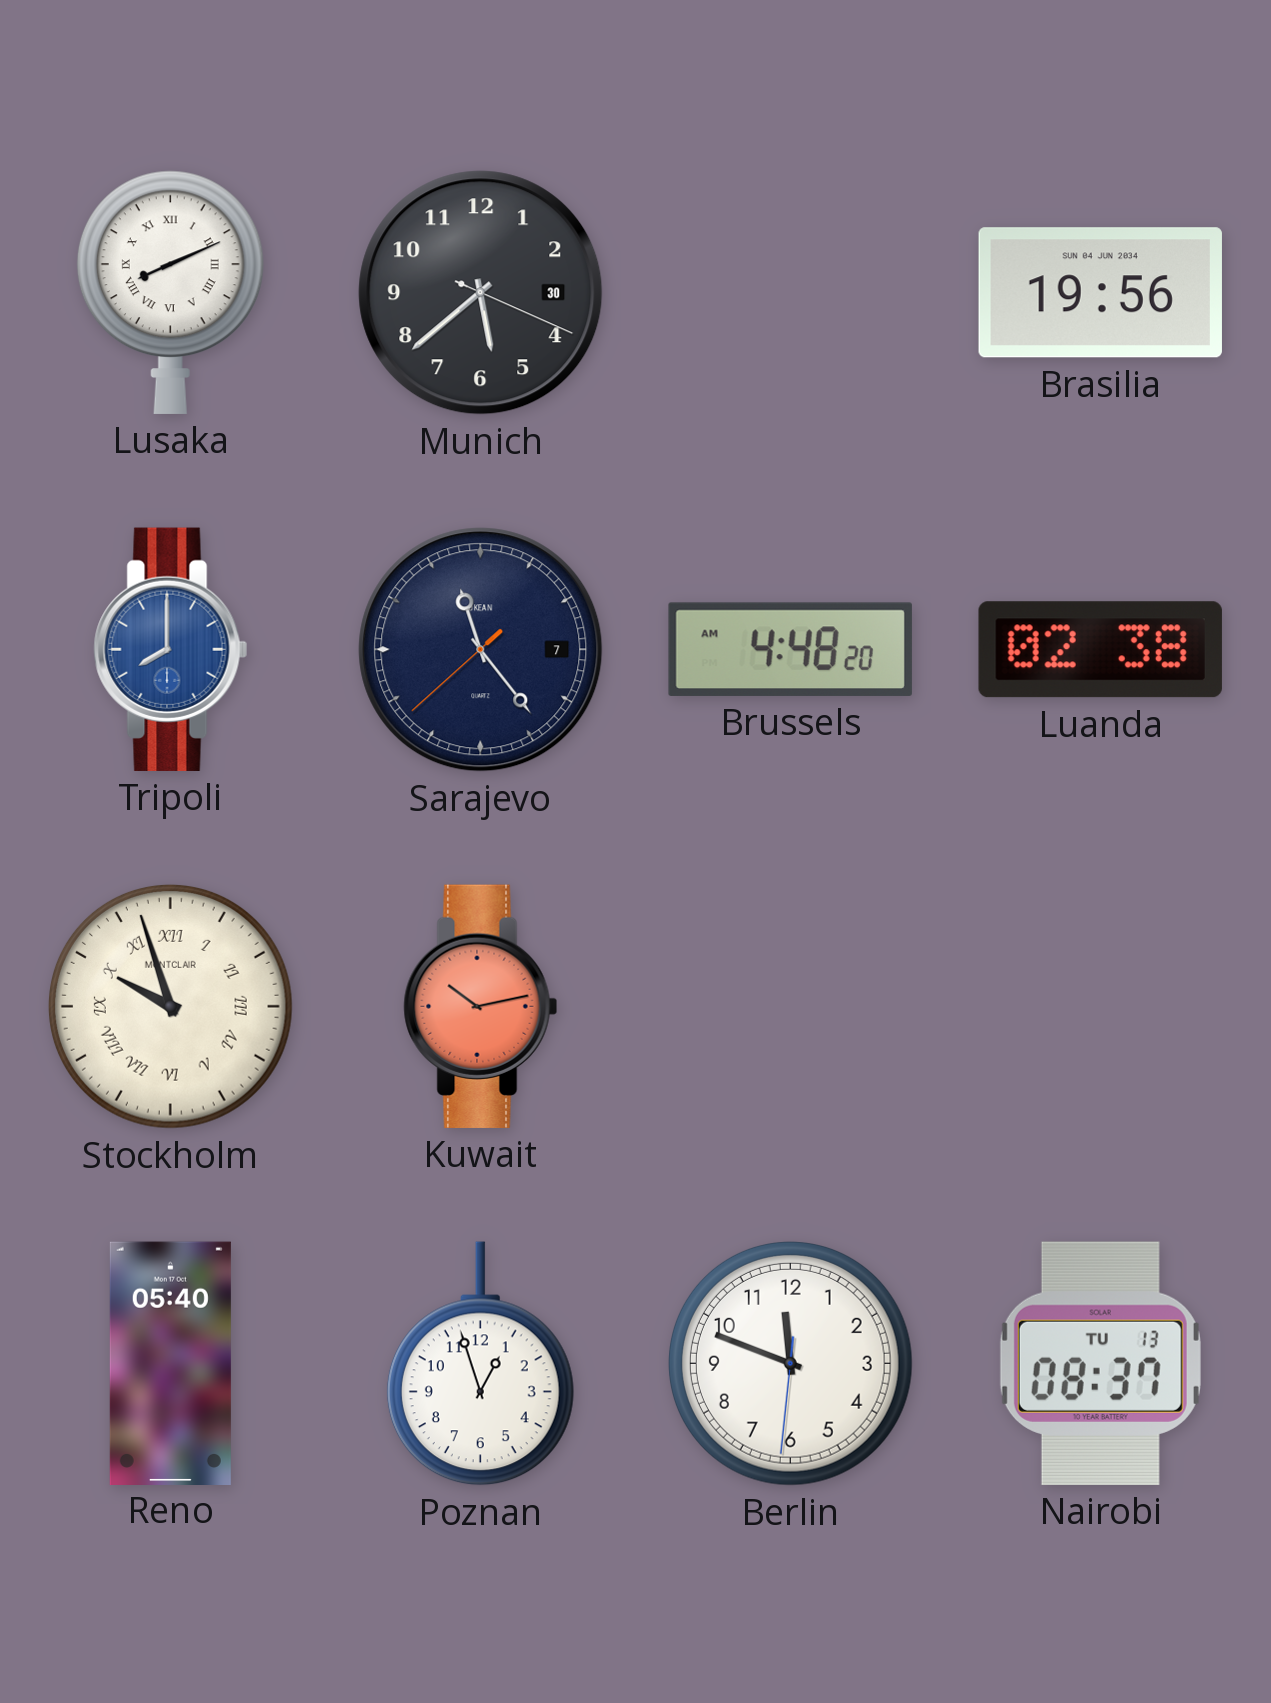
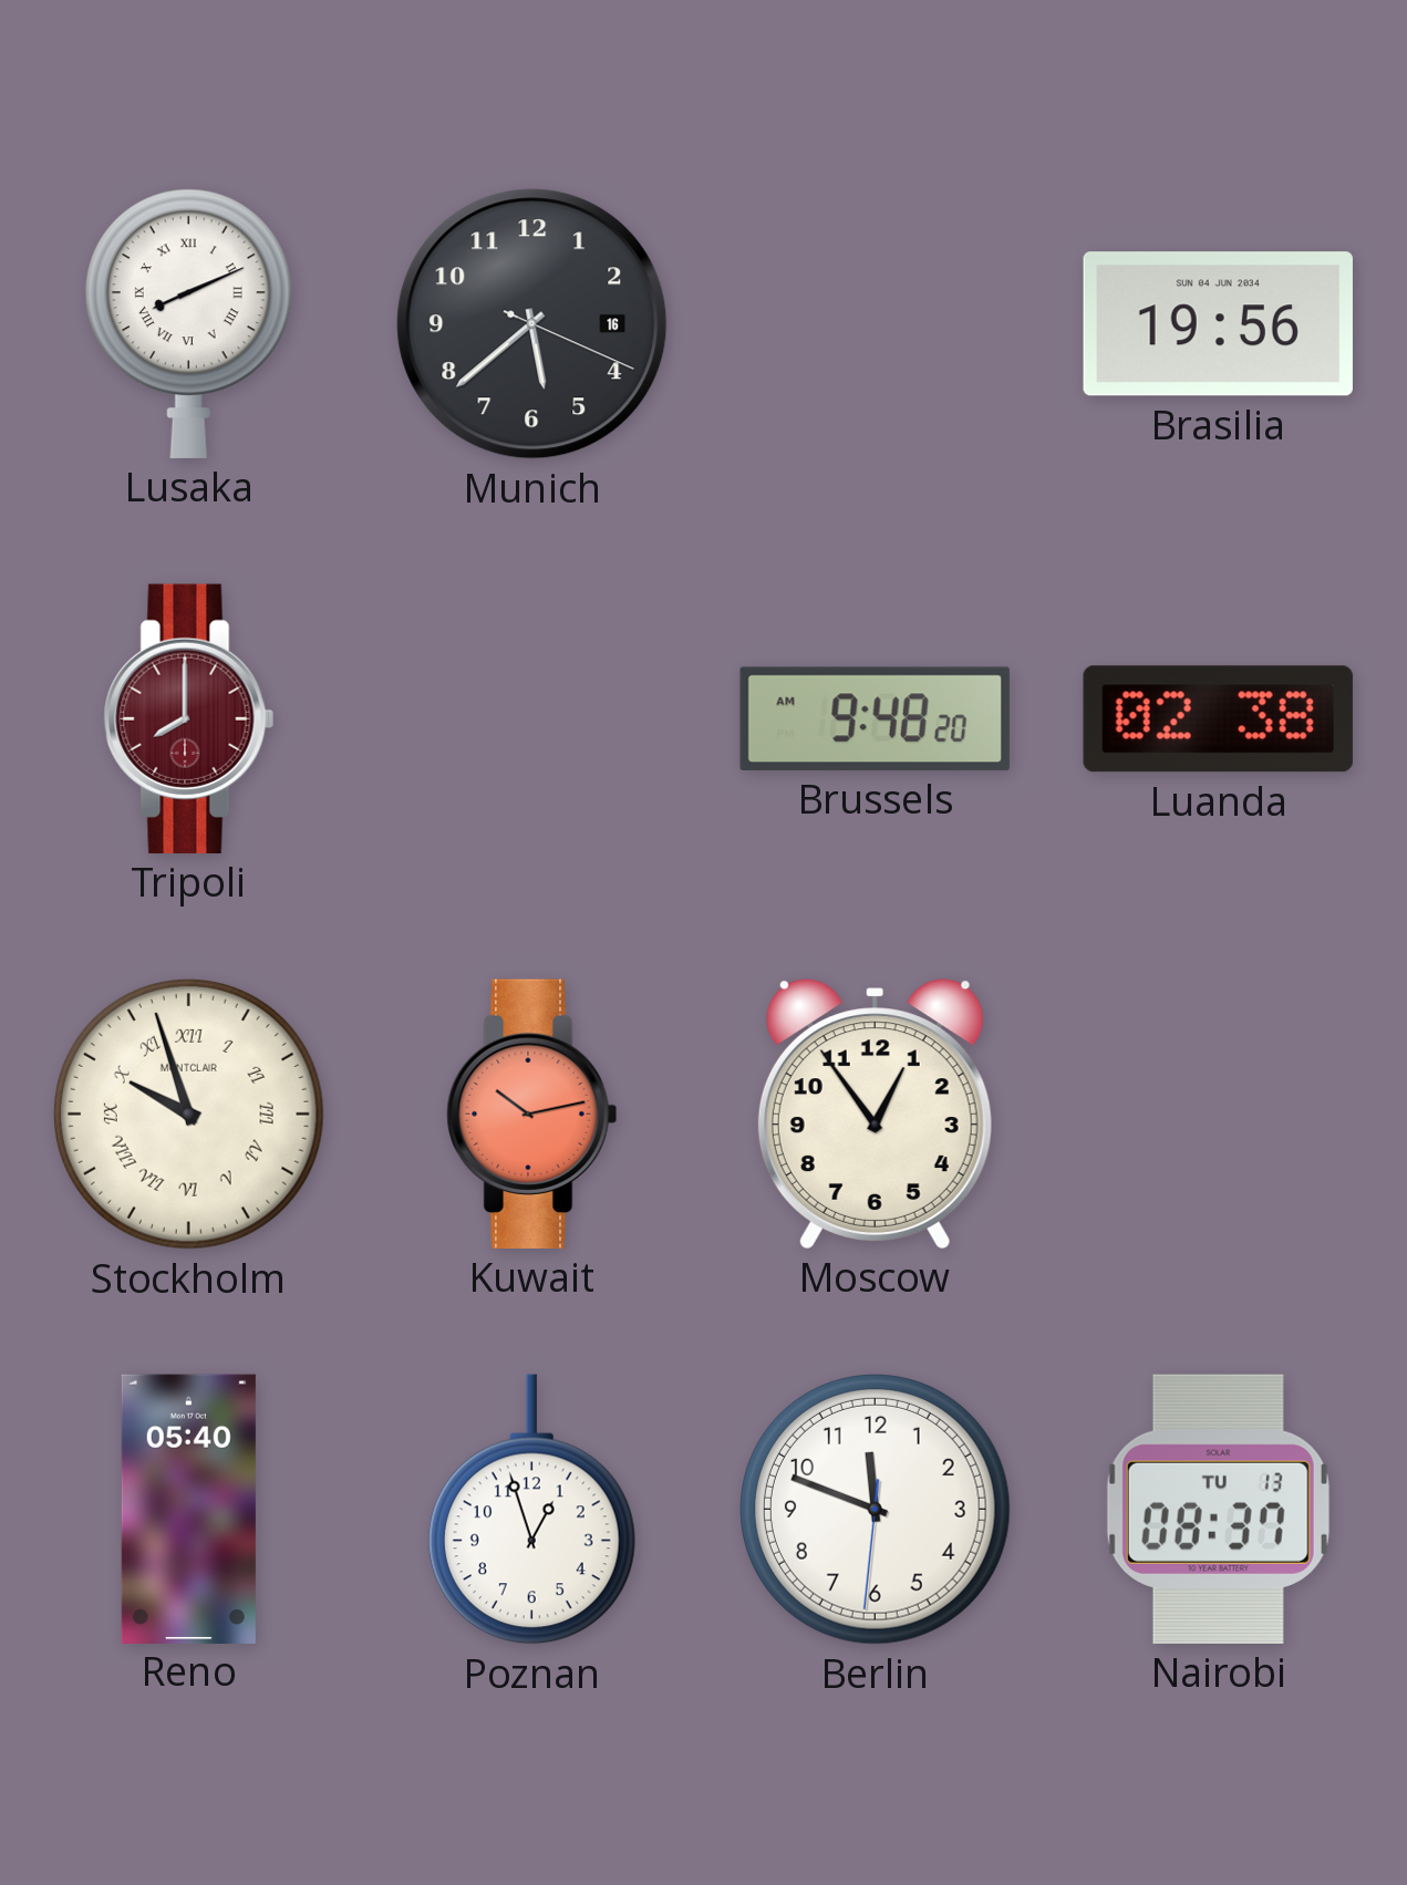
Munich date: 30 -> 16
Tripoli dial: blue -> burgundy
Sarajevo: 11:23 -> none
Brussels: 4:48 -> 9:48
Moscow: none -> 12:54
